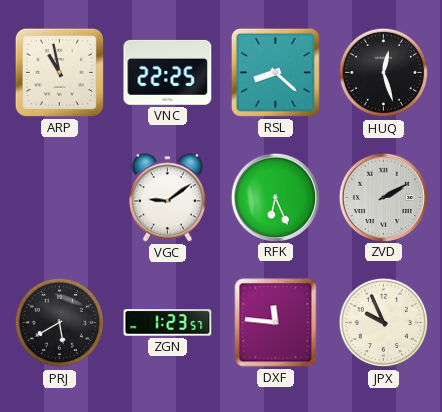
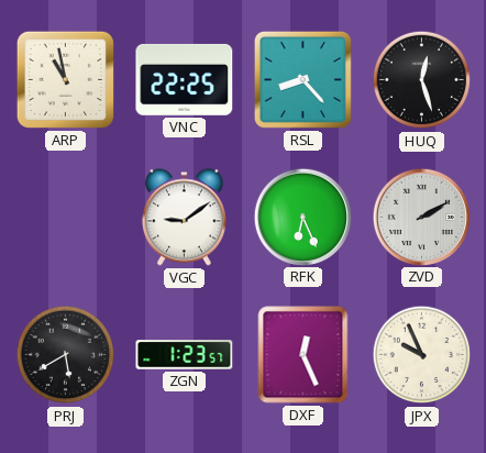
RSL: 8:22 -> 8:23
DXF: 11:46 -> 12:26
